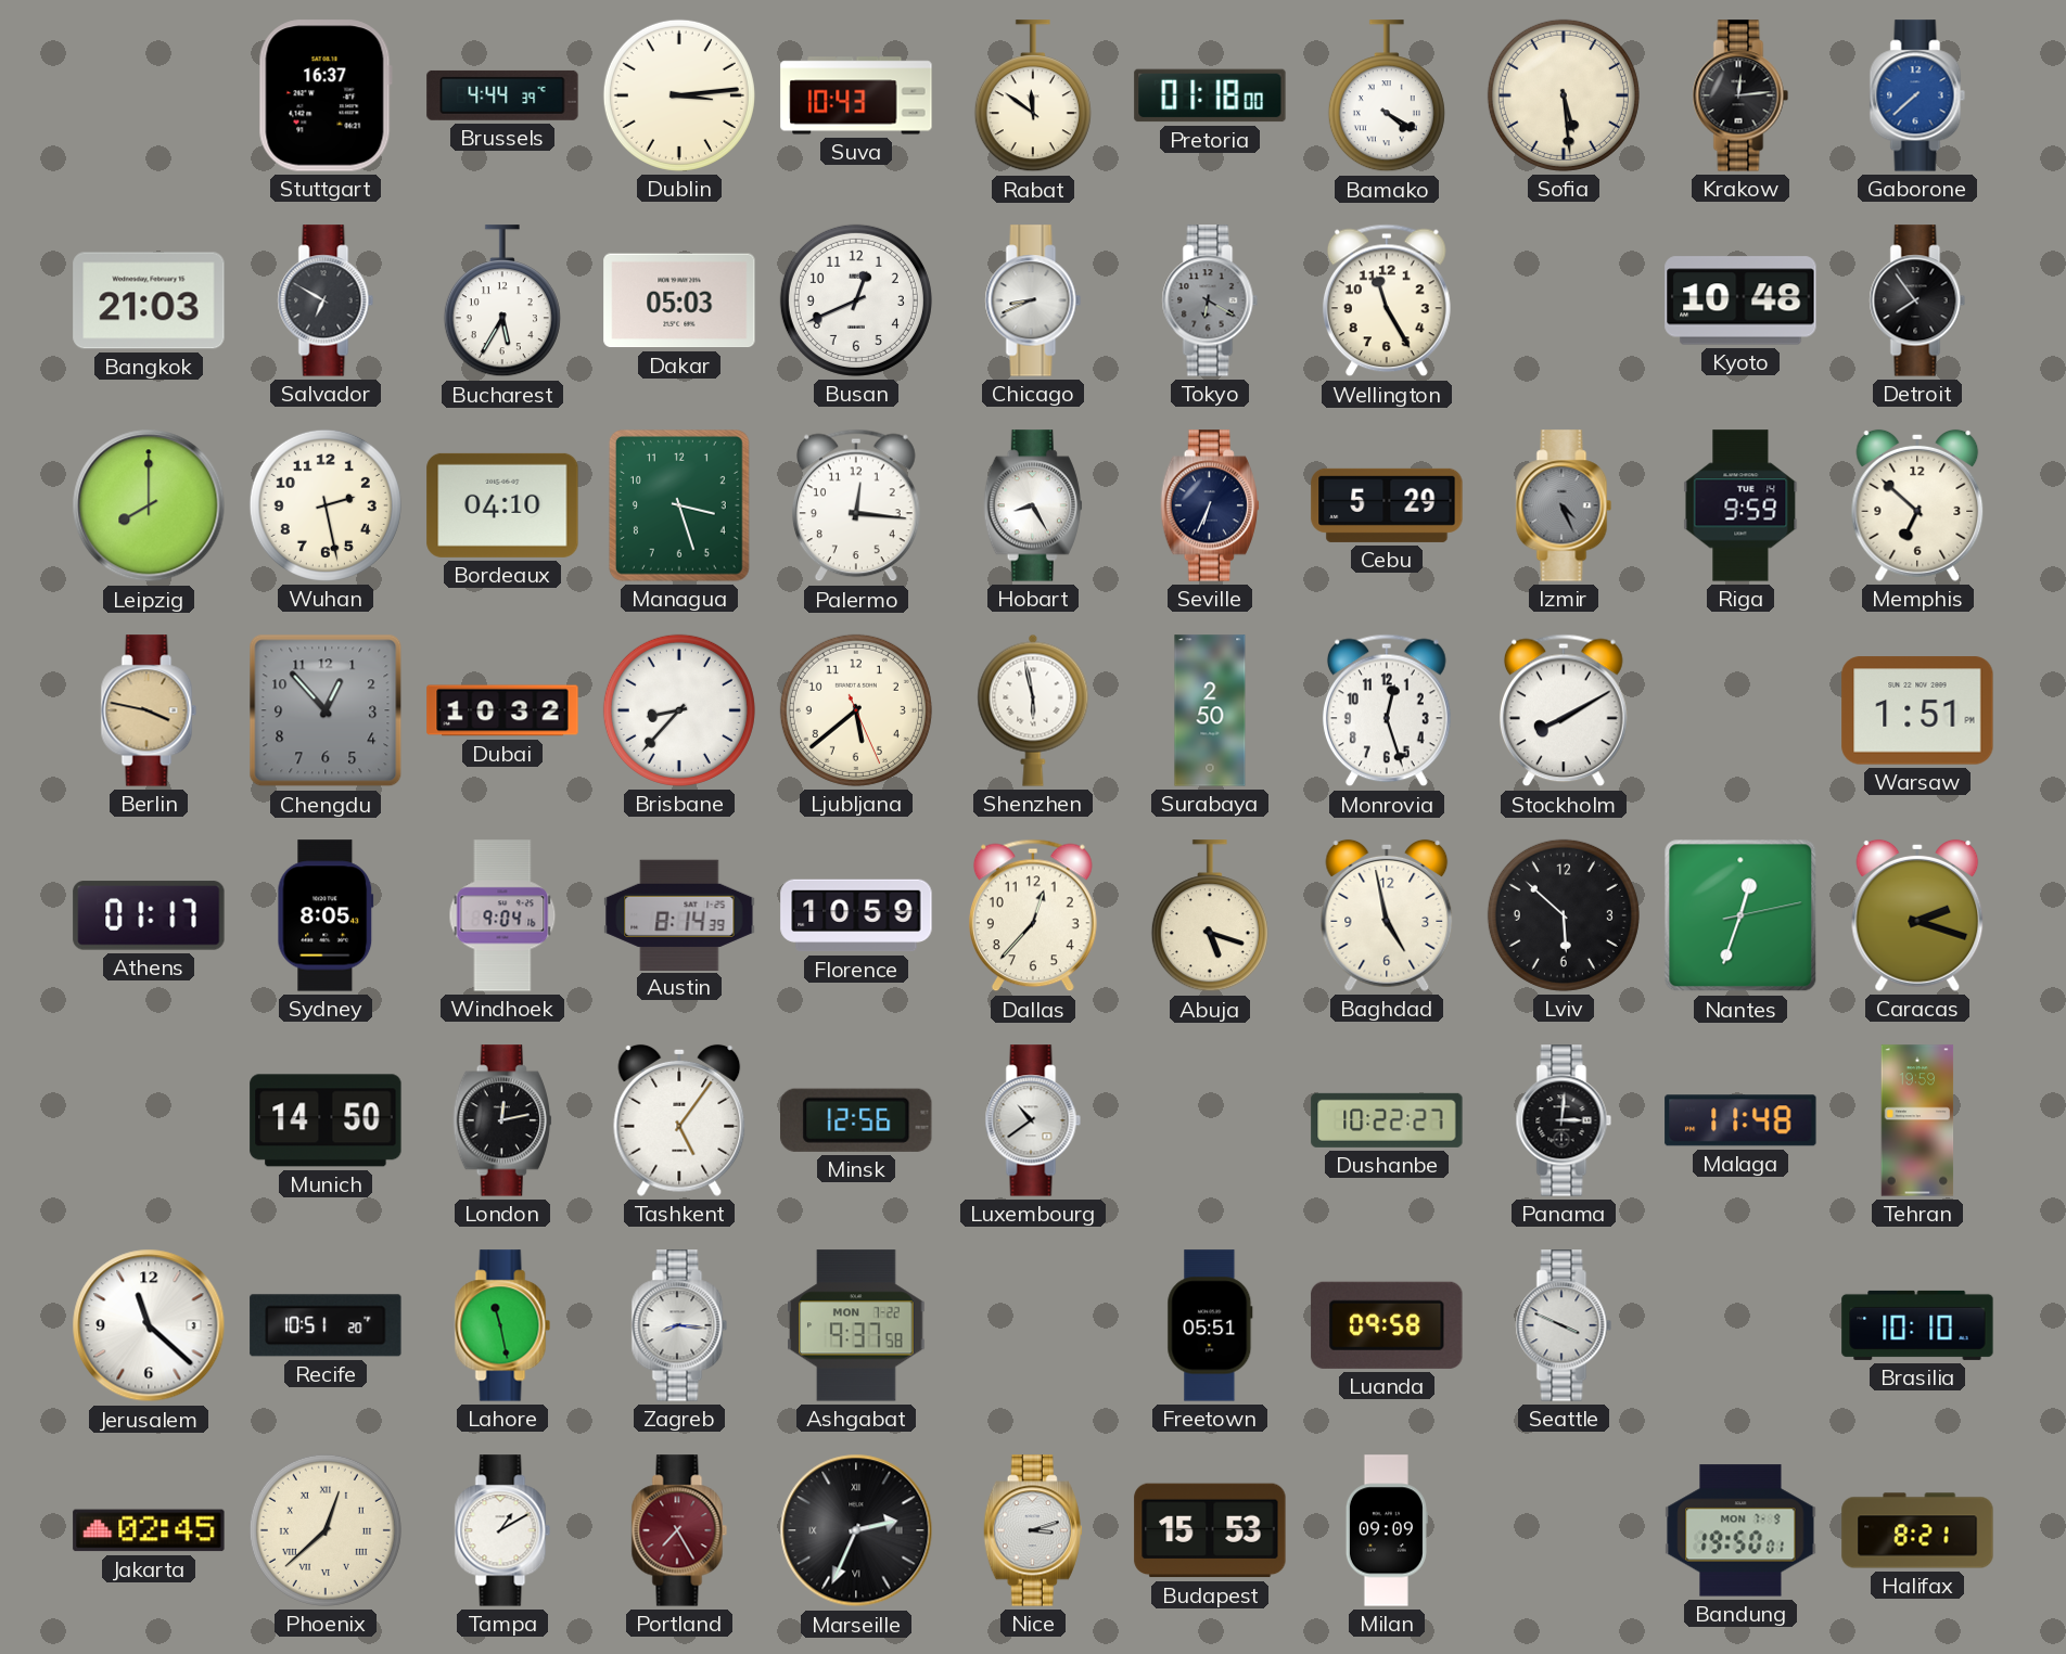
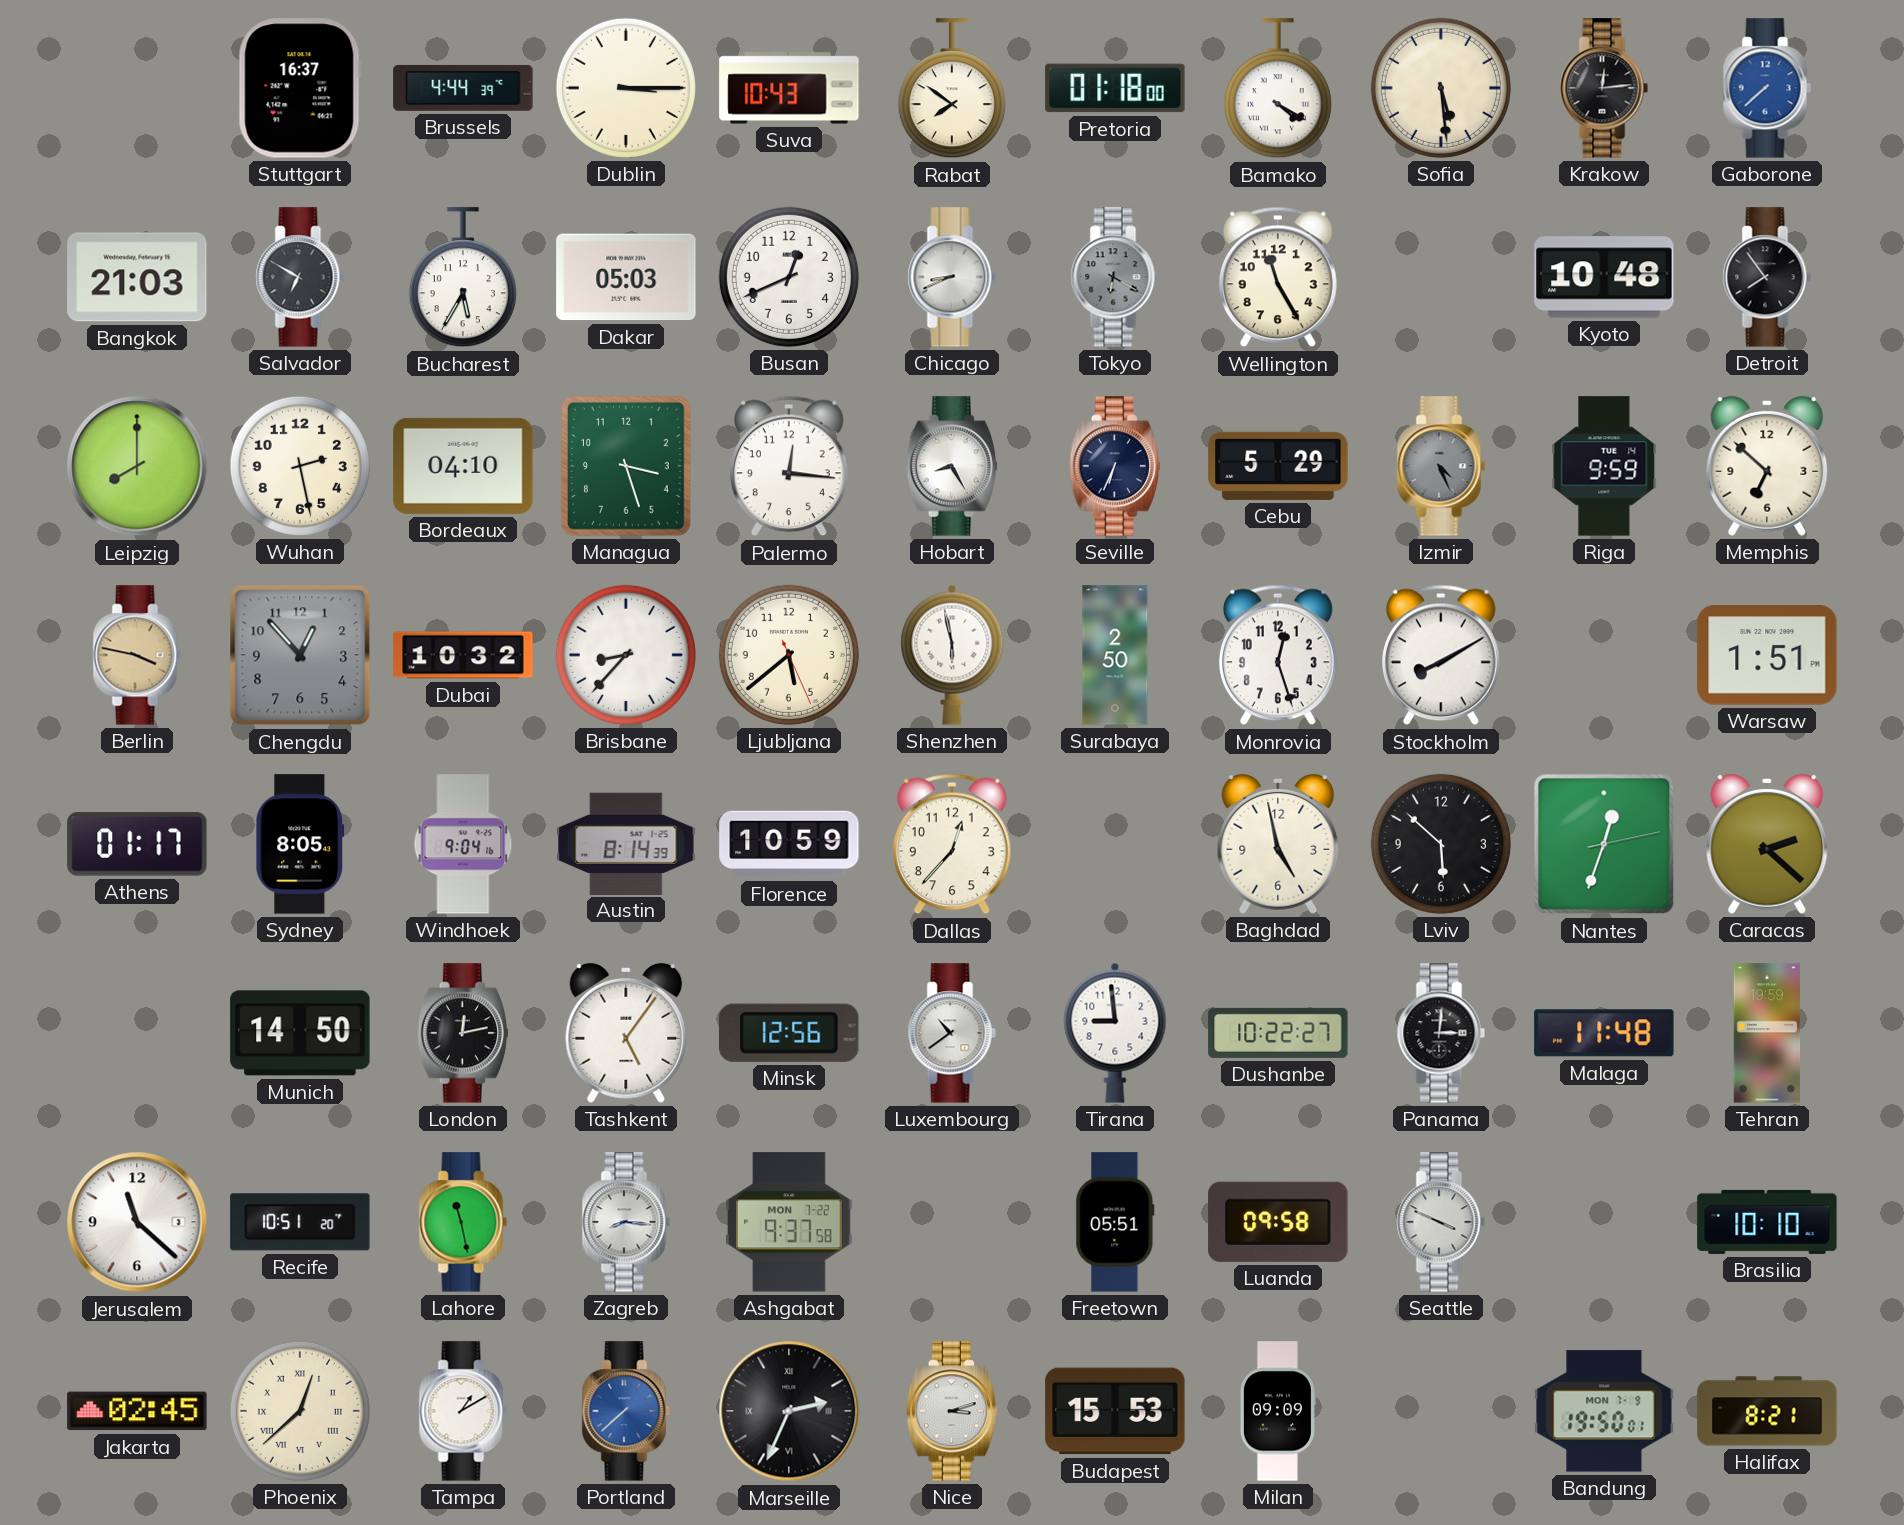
Dublin: 3:14 -> 3:15
Rabat: 11:51 -> 7:51
Abuja: 5:18 -> none
Caracas: 2:18 -> 2:22
Tirana: none -> 8:59
Portland: 7:25 -> 7:38
Portland dial: burgundy -> blue
